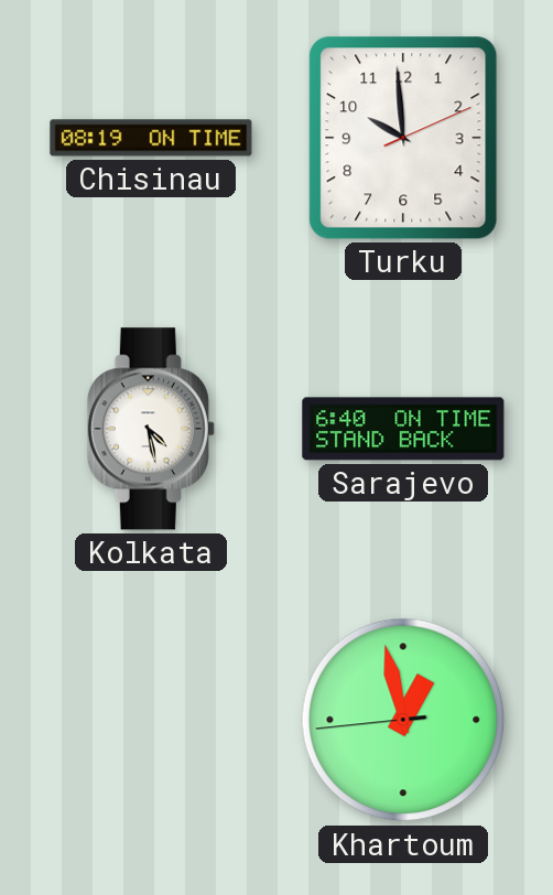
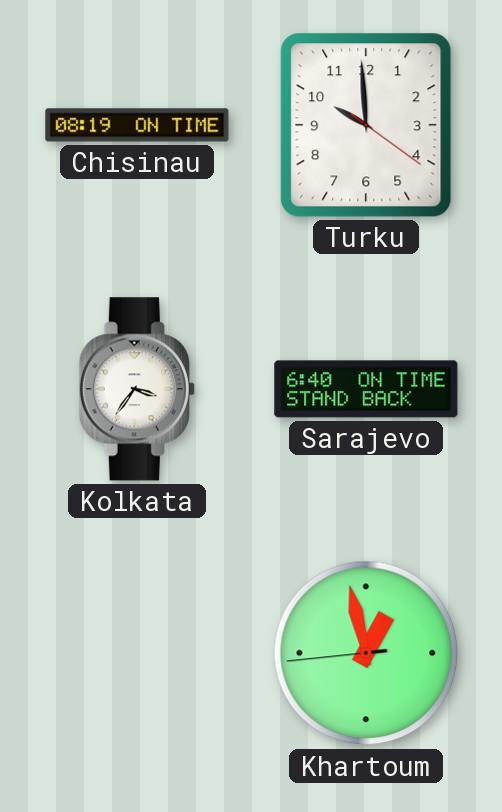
Turku: 9:59:11 -> 9:59:21
Kolkata: 4:28 -> 3:36
